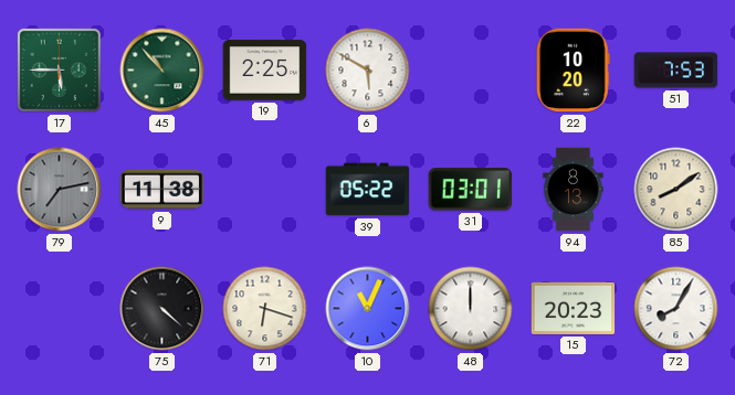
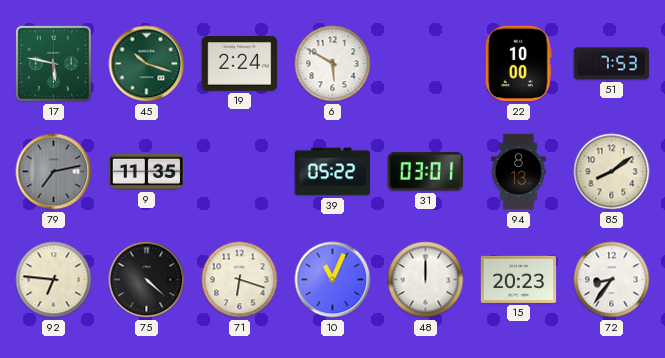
17: 5:45 -> 5:47
45: 10:53 -> 10:18
19: 2:25 -> 2:24
22: 10:20 -> 10:00
9: 11:38 -> 11:35
92: none -> 6:46
72: 8:05 -> 8:36
